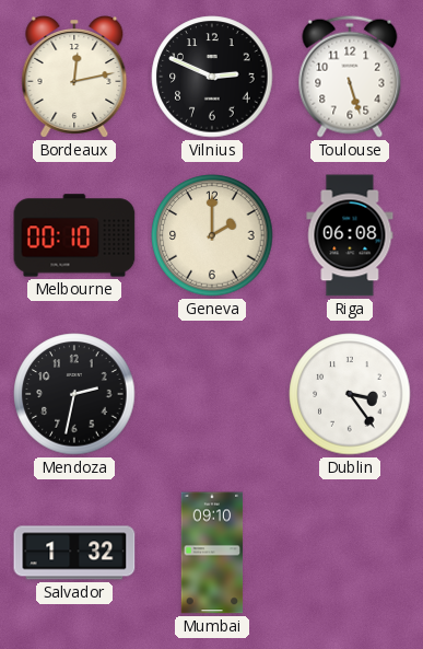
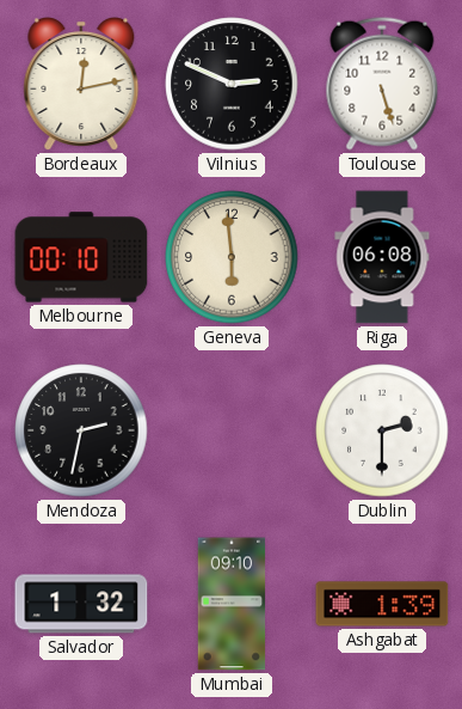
Geneva: 2:00 -> 5:59
Dublin: 3:24 -> 2:30
Ashgabat: none -> 1:39
